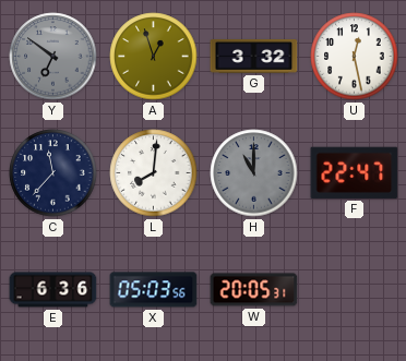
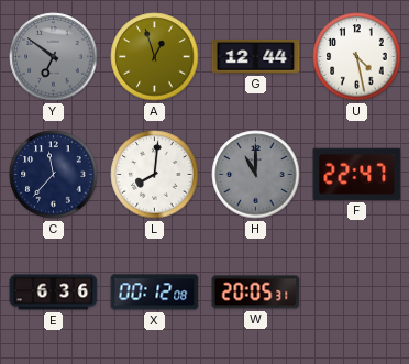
G: 3:32 -> 12:44
U: 12:28 -> 4:28
X: 05:03 -> 00:12
